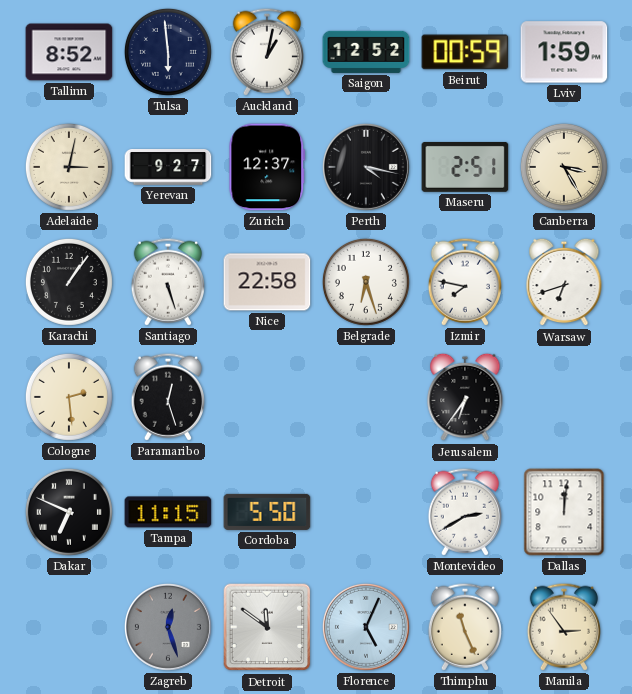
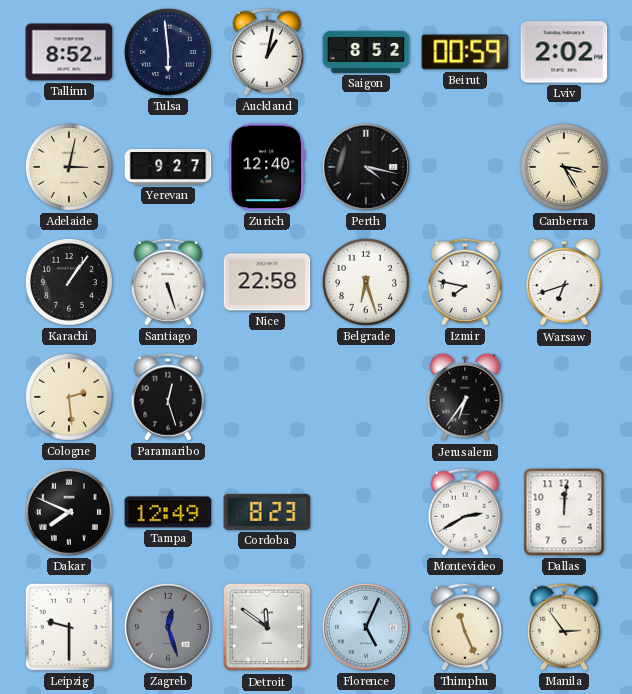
Saigon: 12:52 -> 8:52
Lviv: 1:59 -> 2:02
Zurich: 12:37 -> 12:40
Maseru: 2:51 -> none
Dakar: 6:49 -> 7:49
Tampa: 11:15 -> 12:49
Cordoba: 5:50 -> 8:23
Leipzig: none -> 9:30
